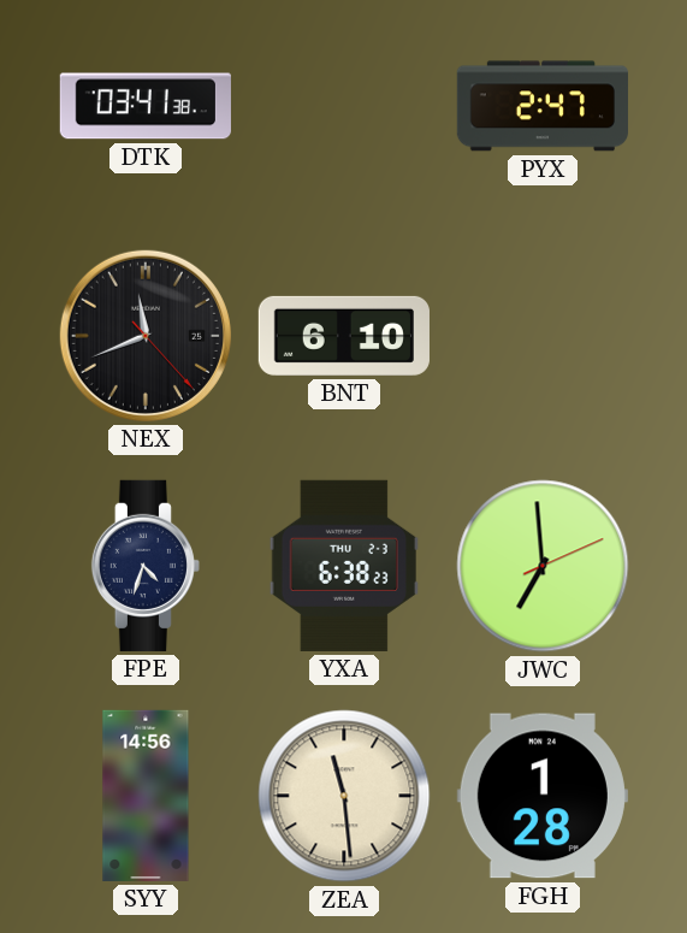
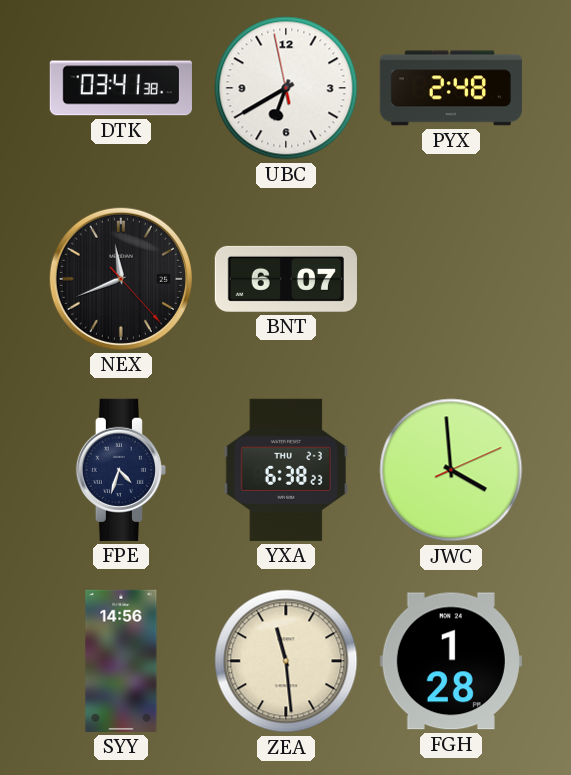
UBC: none -> 6:39
PYX: 2:47 -> 2:48
BNT: 6:10 -> 6:07
JWC: 6:59 -> 3:59
